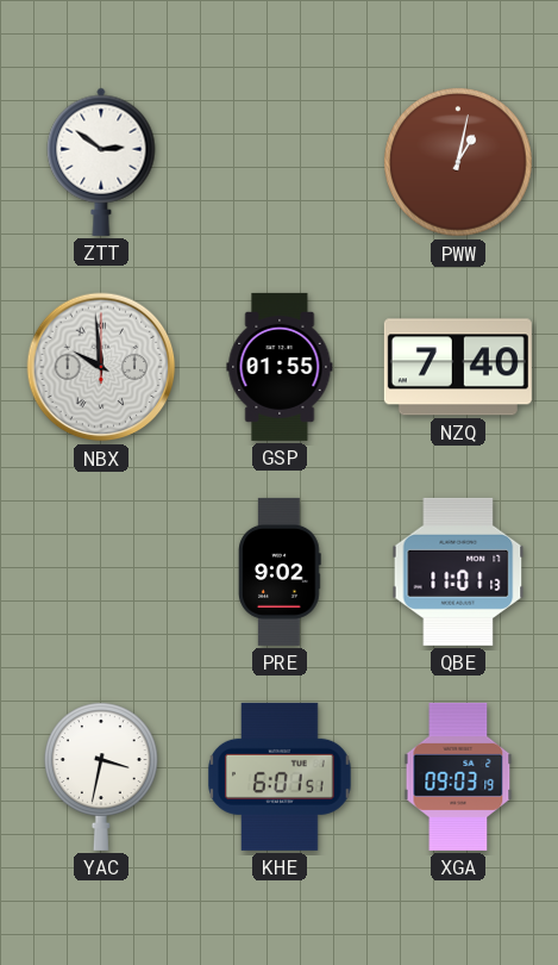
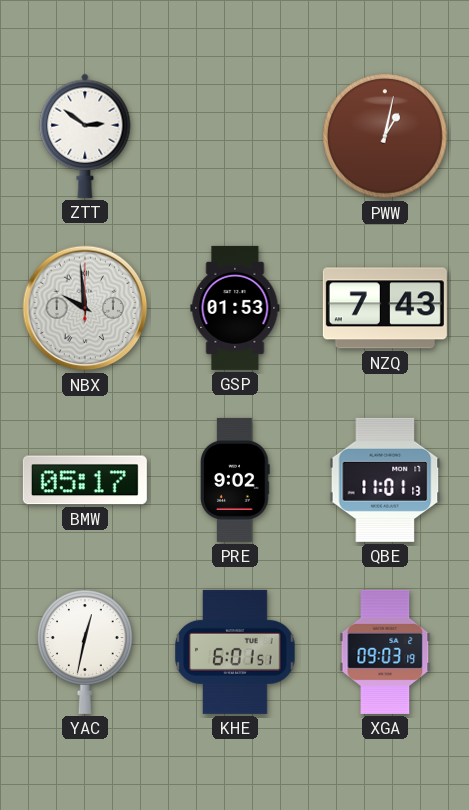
GSP: 01:55 -> 01:53
NZQ: 7:40 -> 7:43
BMW: none -> 05:17
YAC: 3:32 -> 12:32
